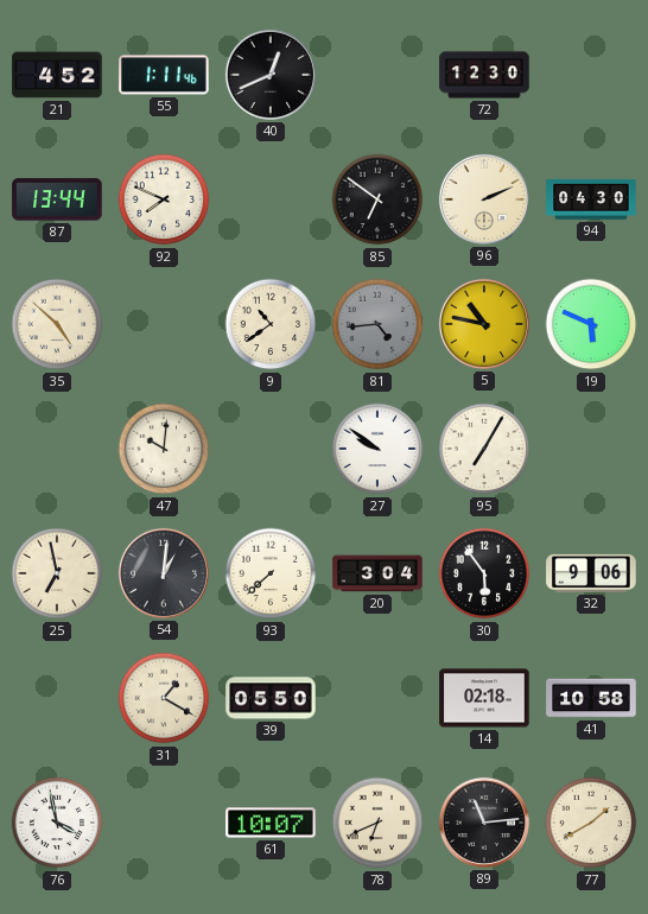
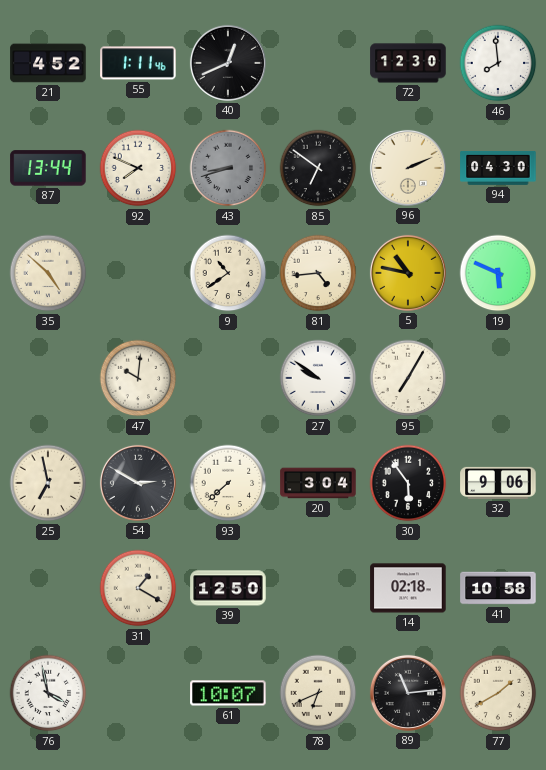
46: none -> 7:59
43: none -> 8:42
81 dial: grey -> cream
54: 1:01 -> 2:50
39: 05:50 -> 12:50
